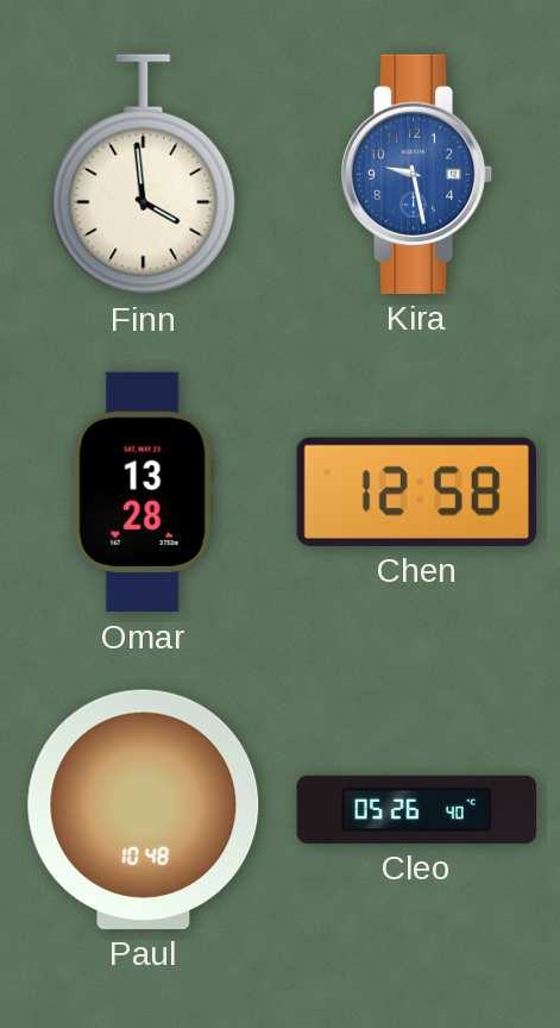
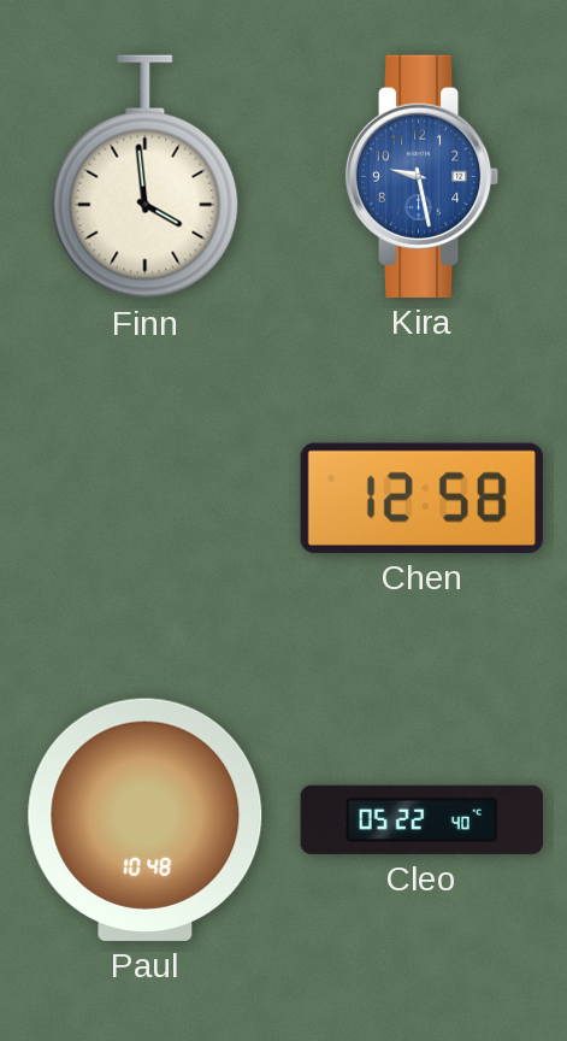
Omar: 13:28 -> none
Cleo: 05:26 -> 05:22
